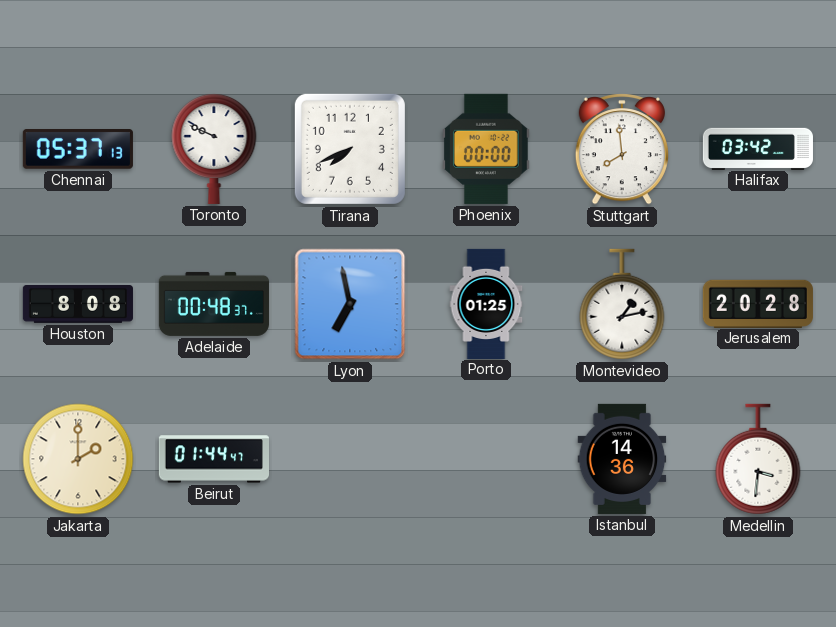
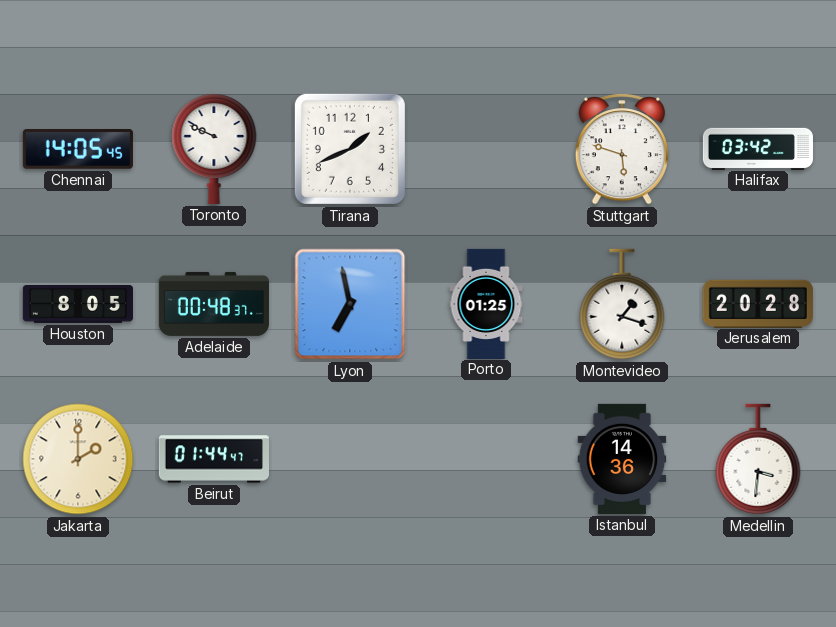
Chennai: 05:37 -> 14:05
Tirana: 7:41 -> 1:41
Phoenix: 00:00 -> none
Stuttgart: 7:59 -> 5:48
Houston: 8:08 -> 8:05
Montevideo: 1:13 -> 1:18
